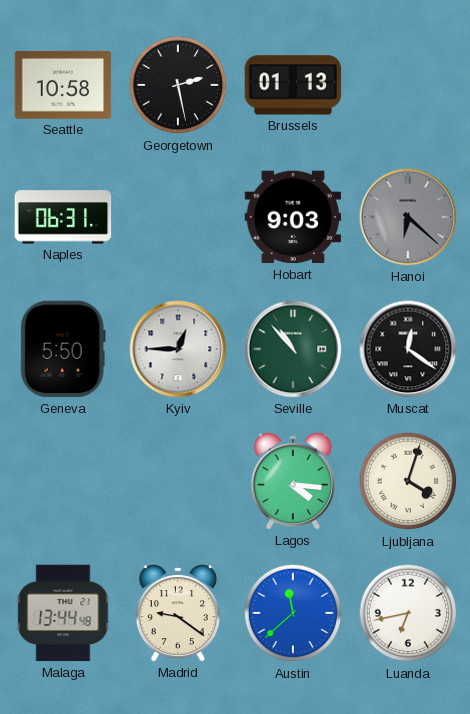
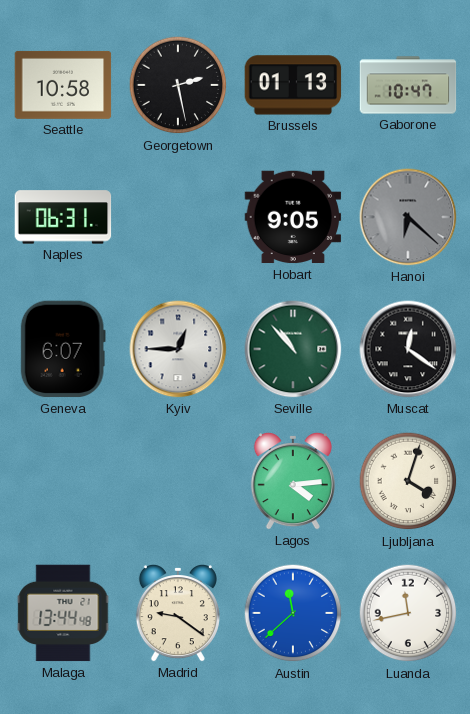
Gaborone: none -> 10:47
Hobart: 9:03 -> 9:05
Geneva: 5:50 -> 6:07
Lagos: 4:16 -> 4:14
Luanda: 6:43 -> 11:43
